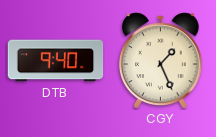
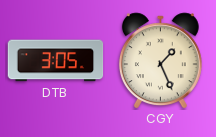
DTB: 9:40 -> 3:05
